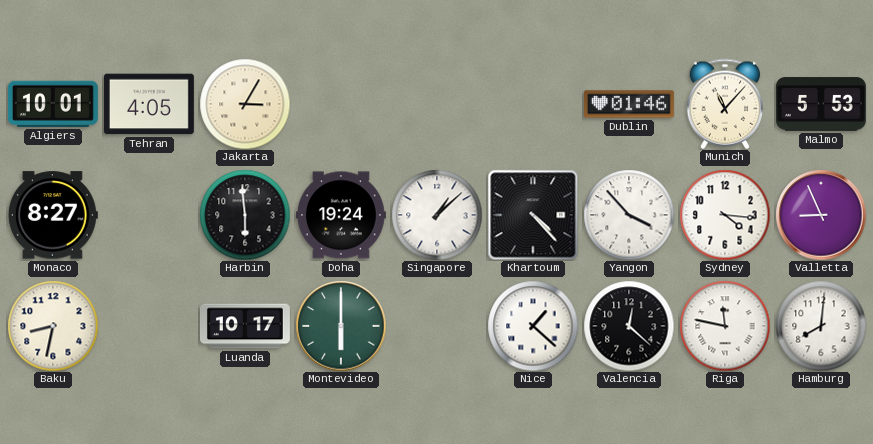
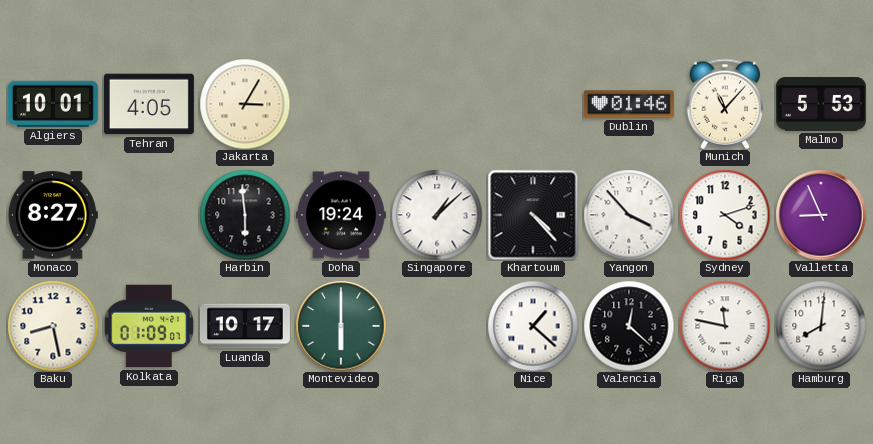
Sydney: 4:16 -> 4:12
Baku: 8:32 -> 8:28
Kolkata: none -> 01:09
